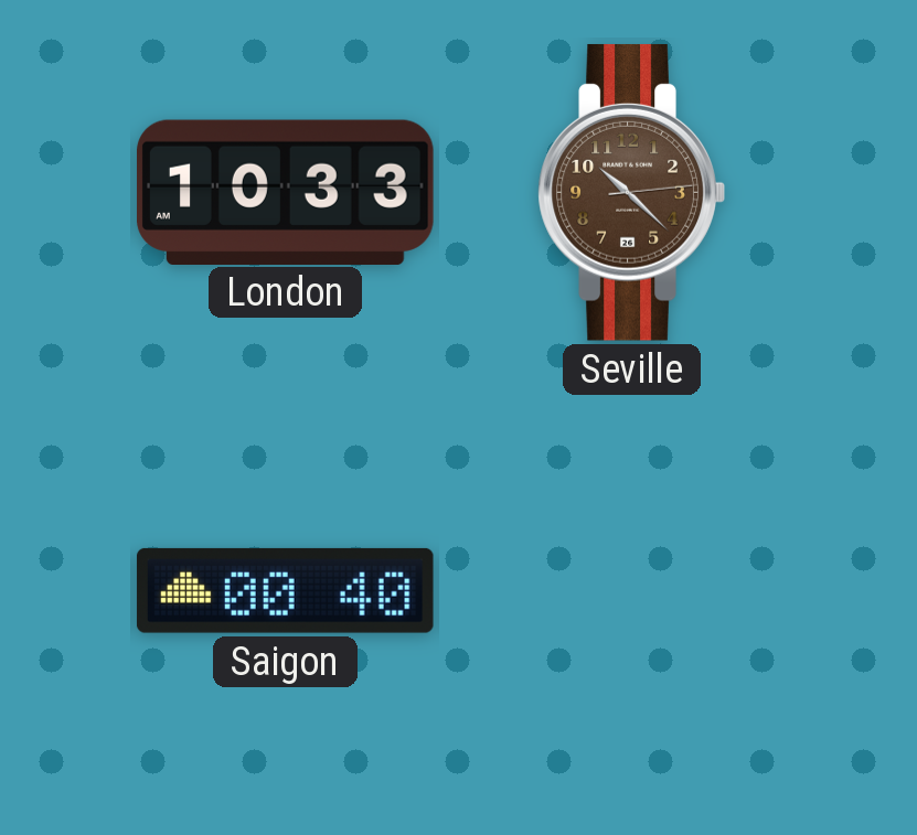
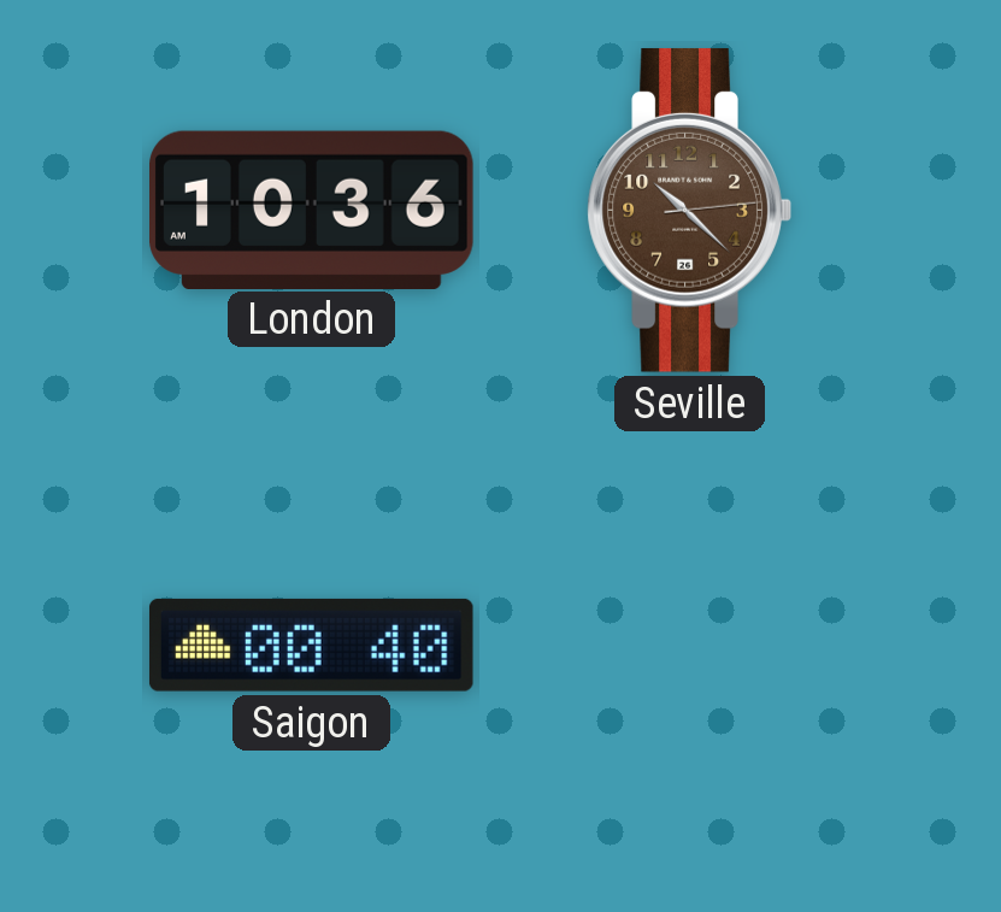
London: 10:33 -> 10:36
